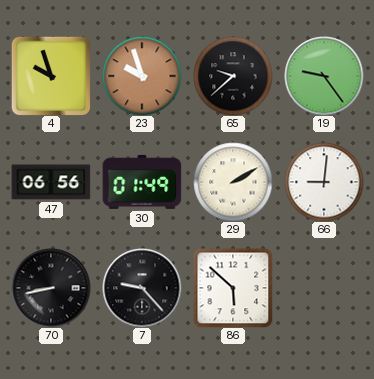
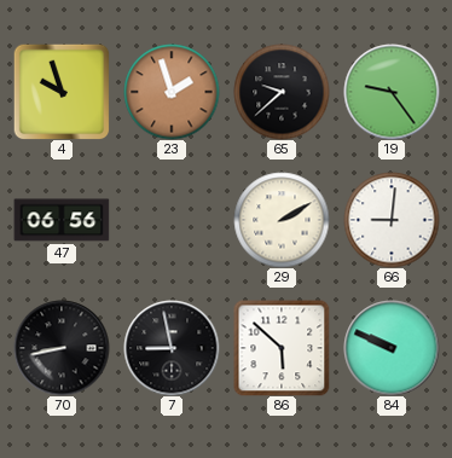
23: 9:57 -> 1:57
30: 01:49 -> none
7: 9:23 -> 8:58
84: none -> 9:49
